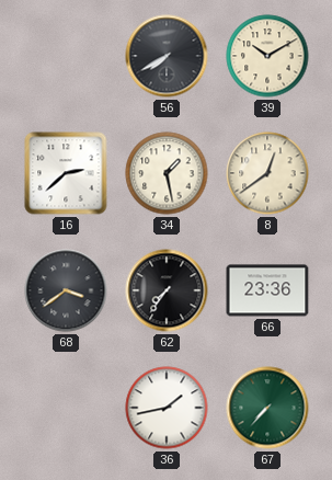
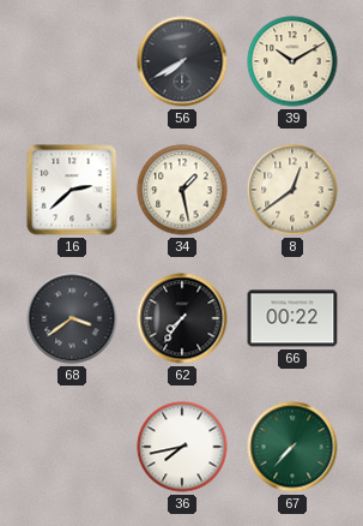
66: 23:36 -> 00:22
36: 1:43 -> 7:43
